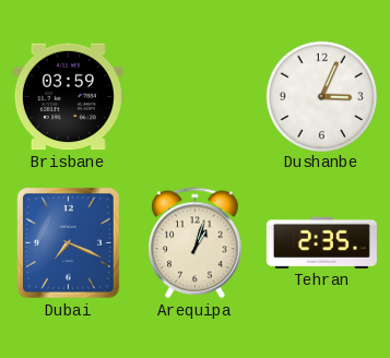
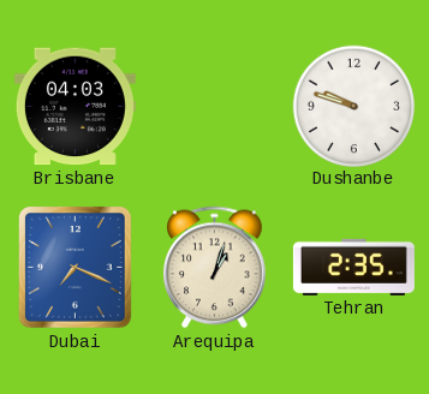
Brisbane: 03:59 -> 04:03
Dushanbe: 3:04 -> 9:48
